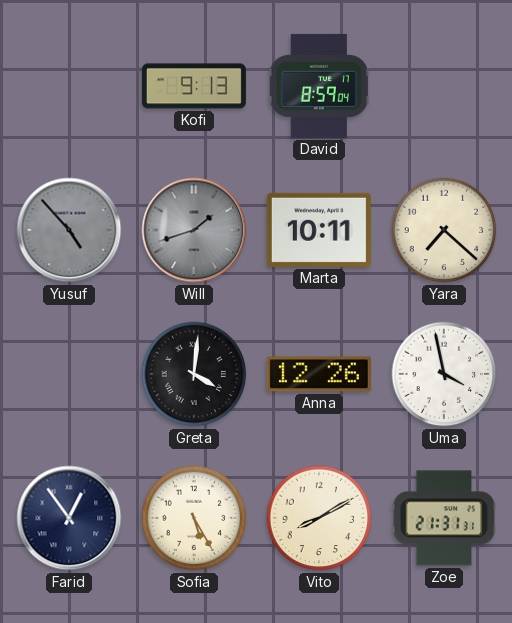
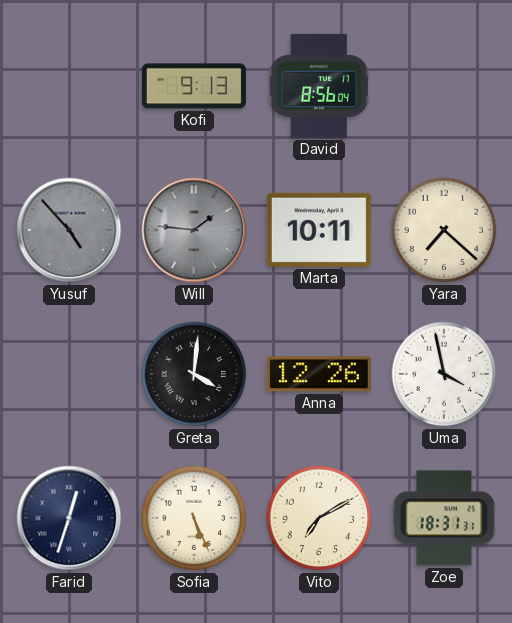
David: 8:59 -> 8:56
Will: 1:42 -> 1:46
Farid: 12:54 -> 12:33
Sofia: 5:25 -> 5:26
Vito: 8:10 -> 7:10
Zoe: 21:31 -> 18:31
